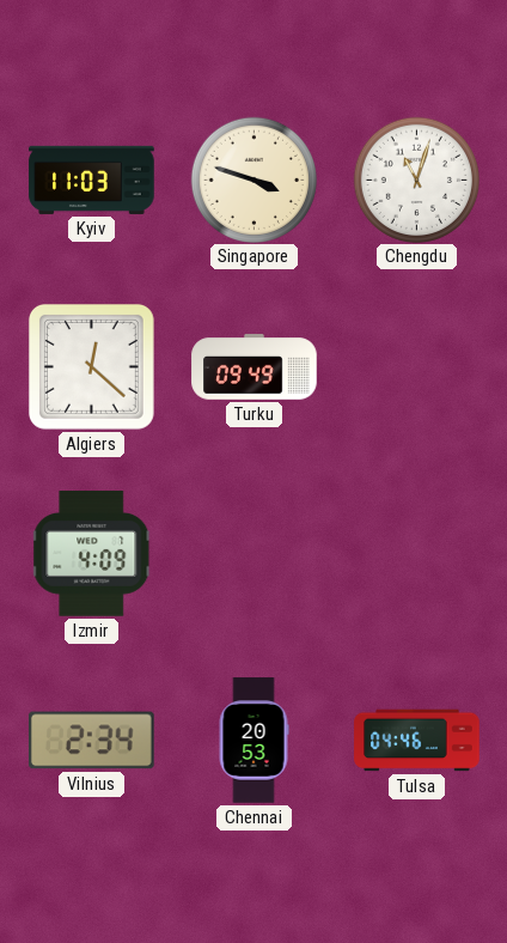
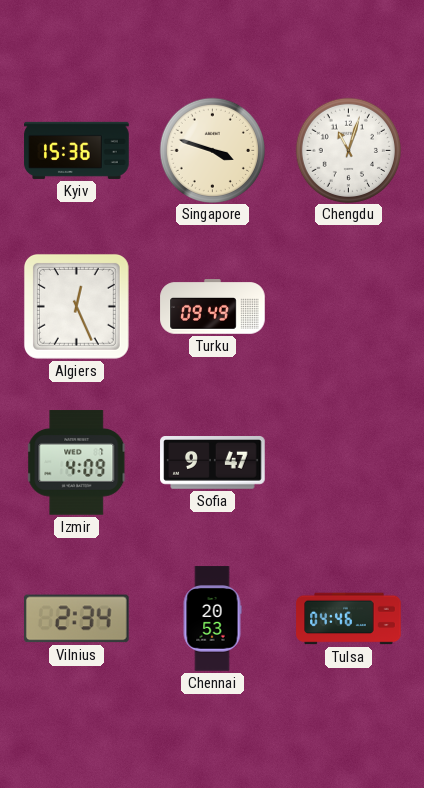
Kyiv: 11:03 -> 15:36
Algiers: 12:22 -> 12:26
Sofia: none -> 9:47
